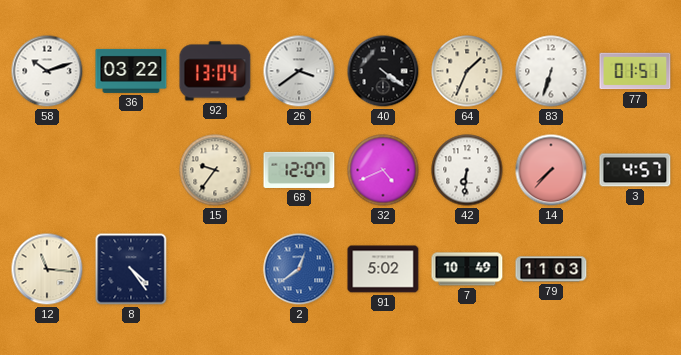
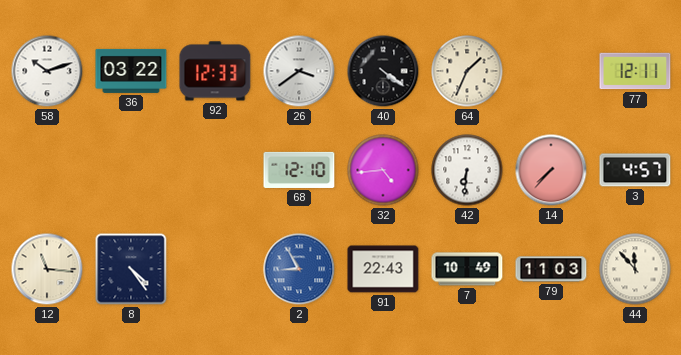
92: 13:04 -> 12:33
83: 6:33 -> none
77: 01:51 -> 12:11
15: 9:36 -> none
68: 12:07 -> 12:10
32: 4:41 -> 4:44
2: 12:39 -> 8:55
91: 5:02 -> 22:43
44: none -> 11:53
